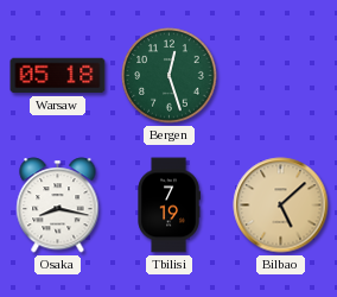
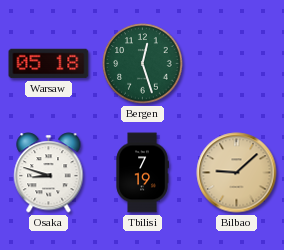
Osaka: 8:17 -> 8:48
Bilbao: 5:08 -> 9:08
